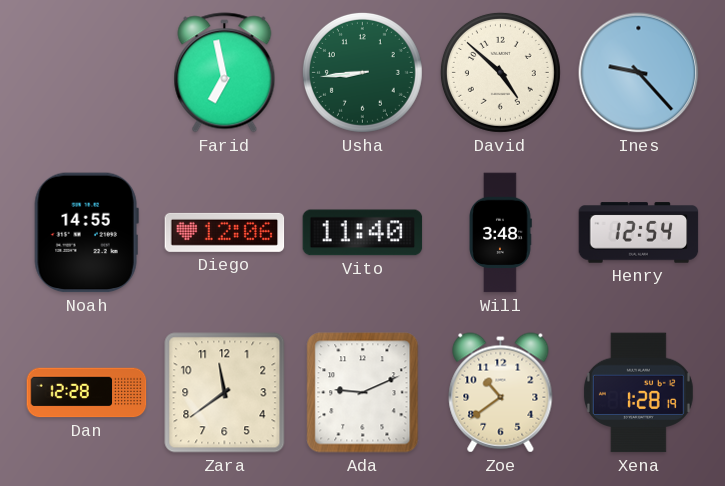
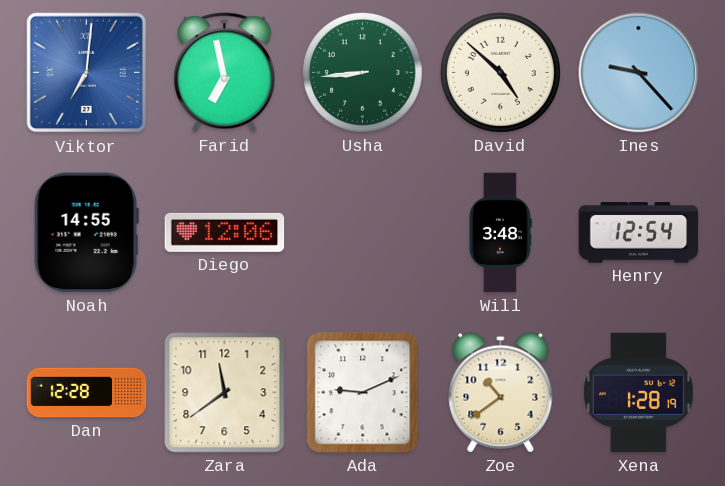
Viktor: none -> 7:01
Vito: 11:40 -> none
